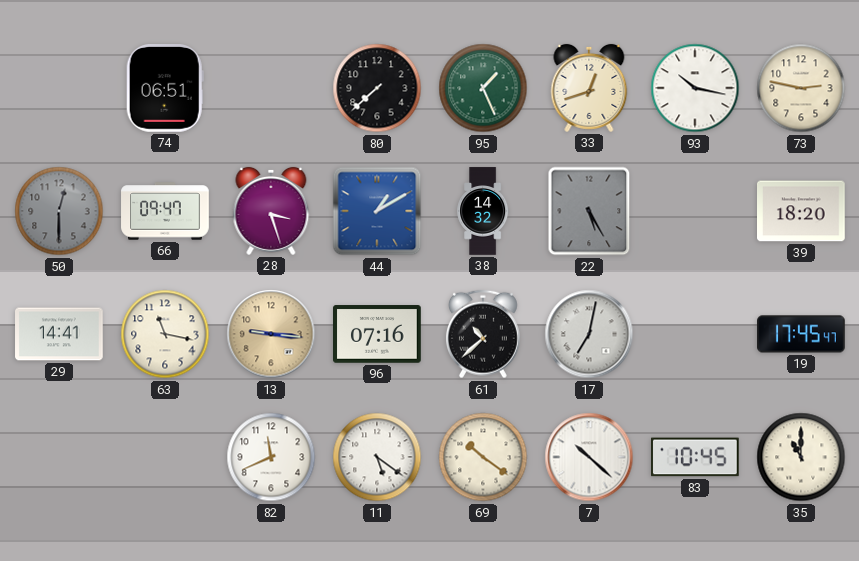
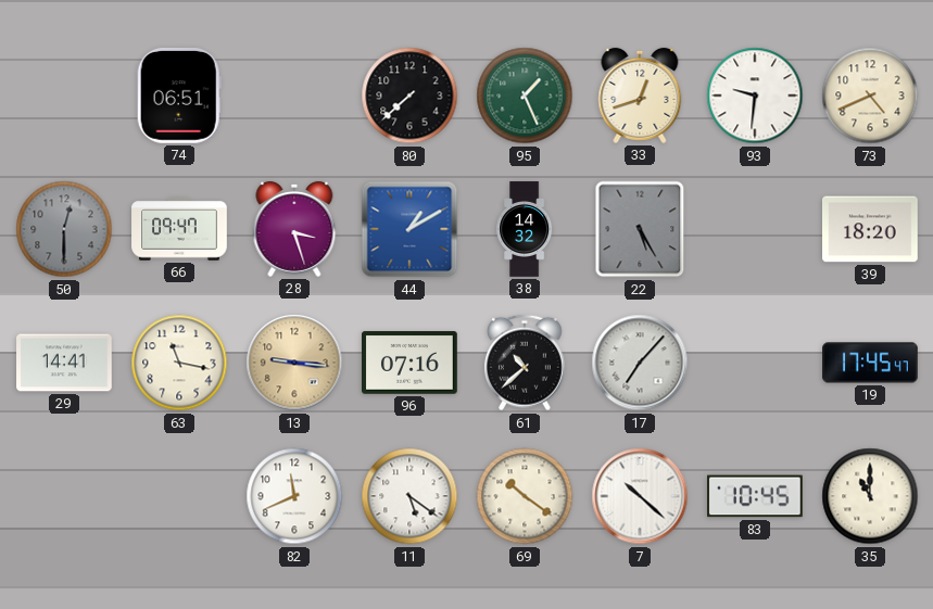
93: 10:17 -> 9:31
73: 2:47 -> 4:41
17: 7:02 -> 7:07
